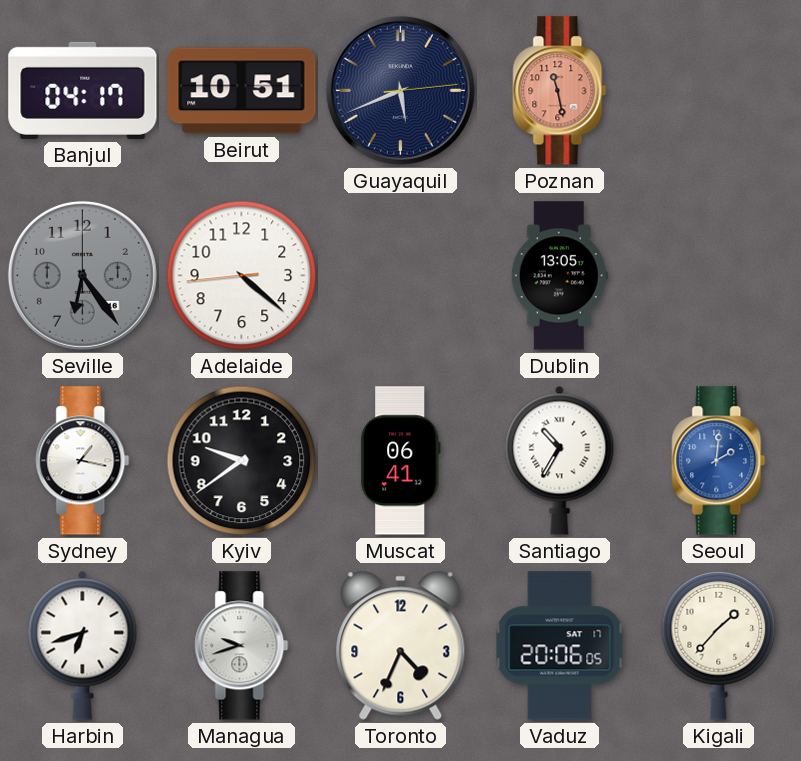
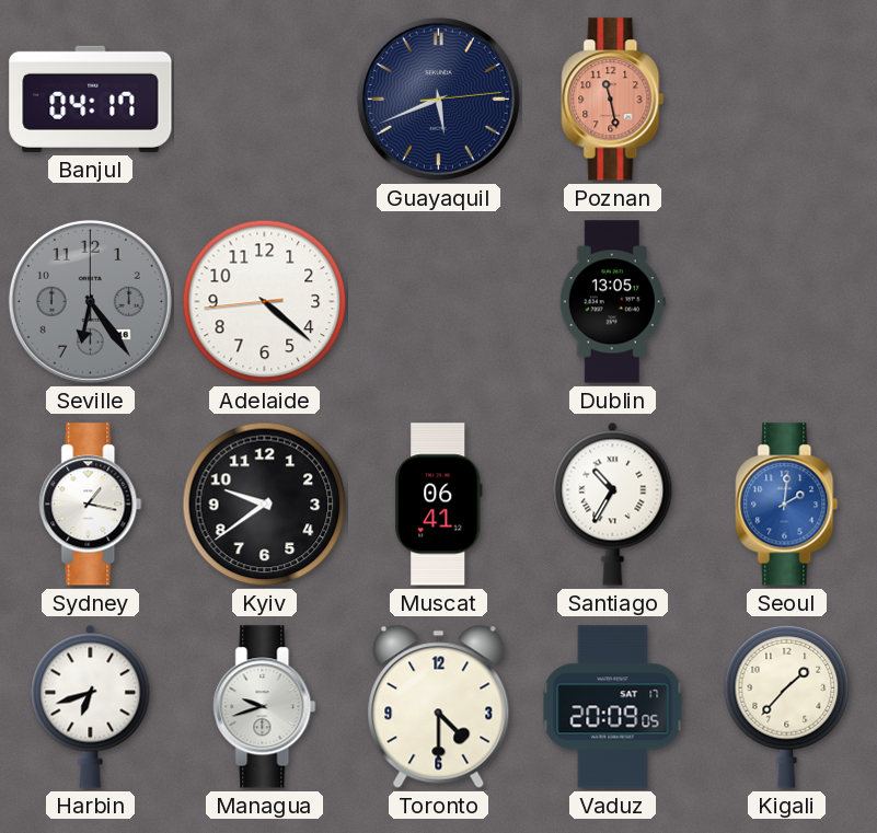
Beirut: 10:51 -> none
Toronto: 4:34 -> 4:30
Vaduz: 20:06 -> 20:09
